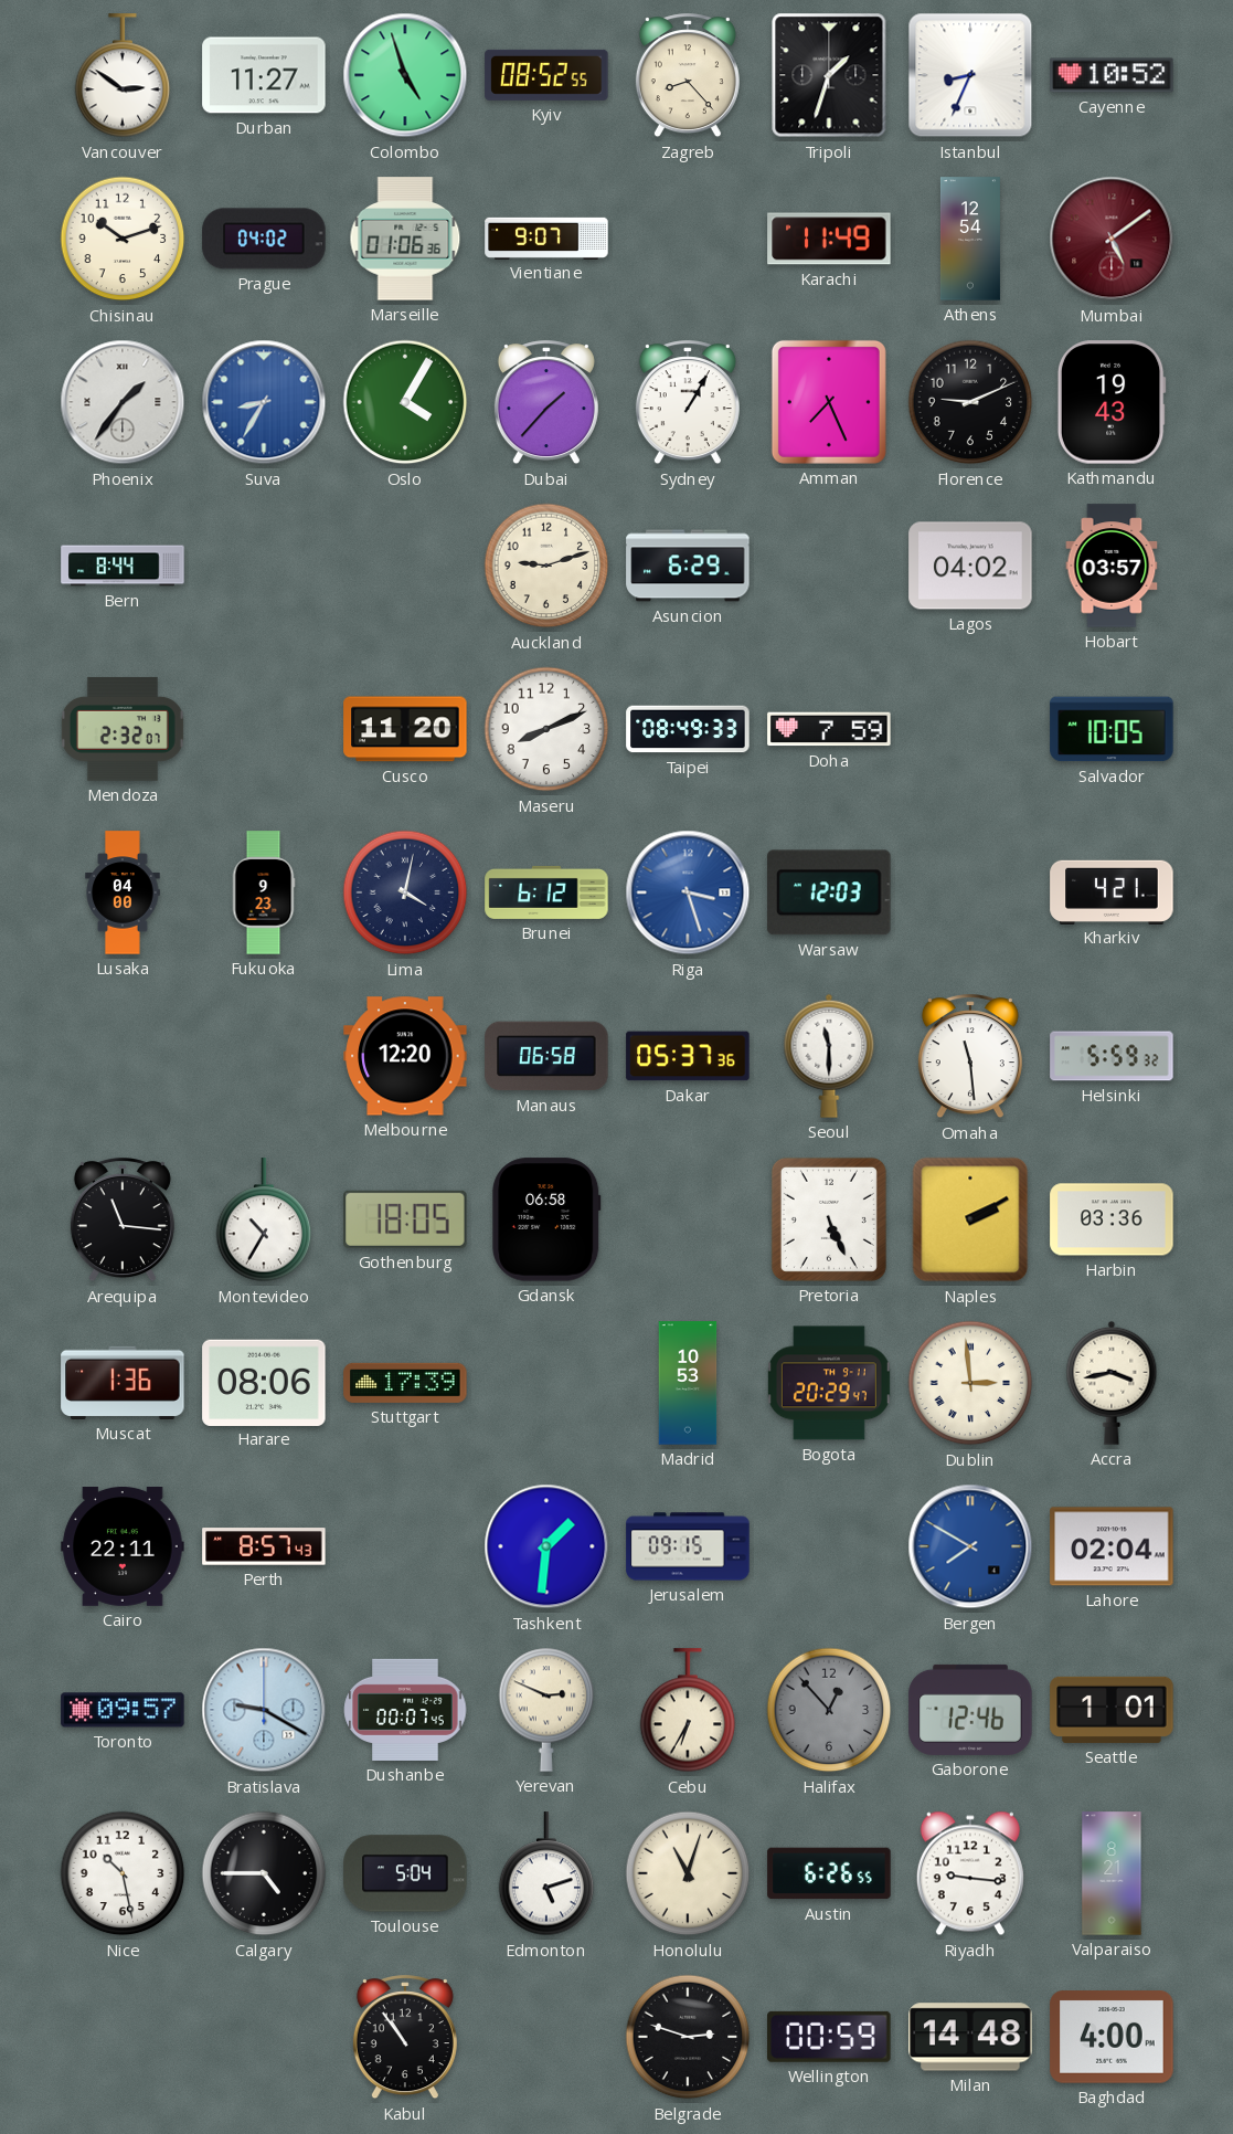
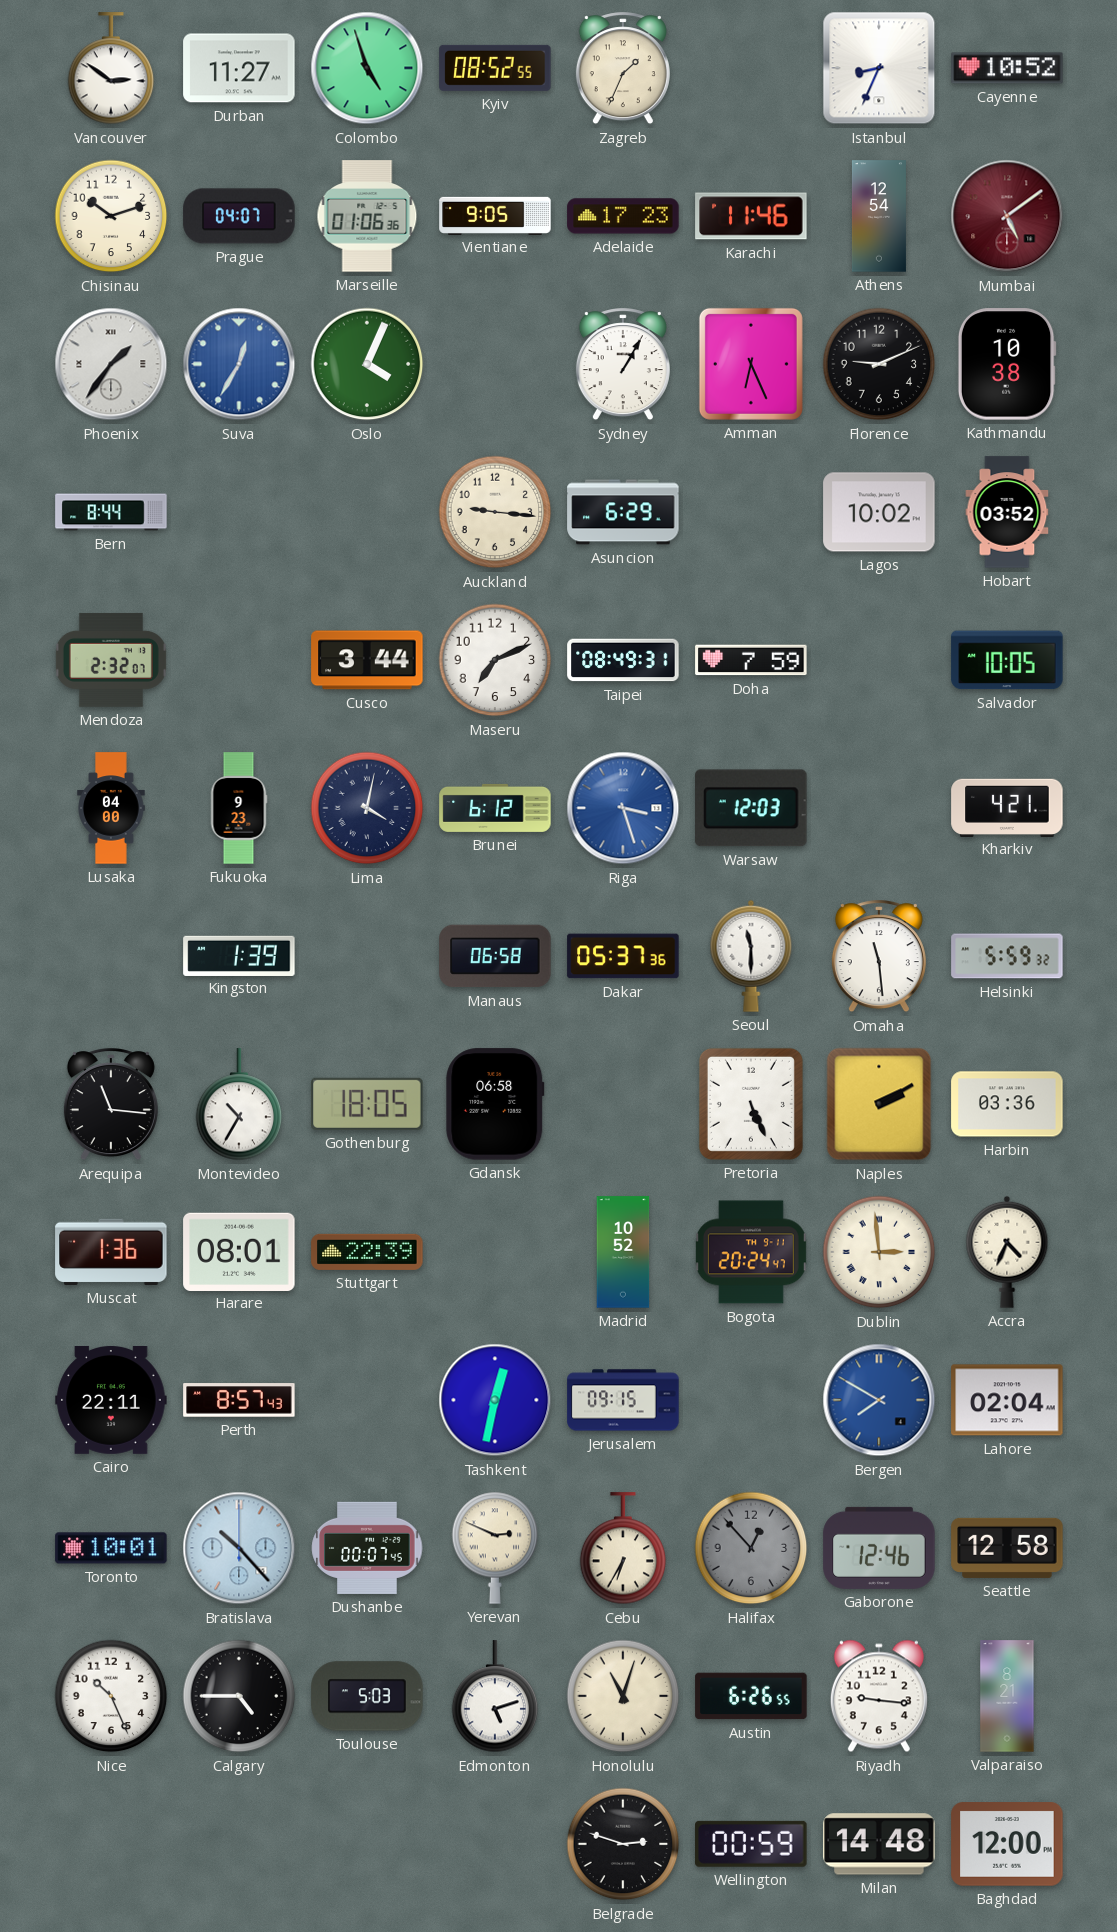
Zagreb: 8:23 -> 1:34
Tripoli: 1:33 -> none
Prague: 04:02 -> 04:07
Vientiane: 9:07 -> 9:05
Adelaide: none -> 17:23
Karachi: 11:49 -> 11:46
Suva: 8:35 -> 12:35
Oslo: 4:05 -> 4:04
Dubai: 1:37 -> none
Amman: 7:26 -> 6:26
Kathmandu: 19:43 -> 10:38
Auckland: 9:12 -> 9:16
Lagos: 04:02 -> 10:02
Hobart: 03:57 -> 03:52
Cusco: 11:20 -> 3:44
Maseru: 8:11 -> 7:11
Taipei: 08:49:33 -> 08:49:31
Kingston: none -> 1:39
Melbourne: 12:20 -> none
Harare: 08:06 -> 08:01
Stuttgart: 17:39 -> 22:39
Madrid: 10:53 -> 10:52
Bogota: 20:29 -> 20:24
Accra: 3:43 -> 4:34
Tashkent: 1:31 -> 12:32
Toronto: 09:57 -> 10:01
Bratislava: 9:20 -> 10:23
Seattle: 1:01 -> 12:58
Nice: 10:28 -> 10:26
Toulouse: 5:04 -> 5:03
Kabul: 10:54 -> none
Baghdad: 4:00 -> 12:00
